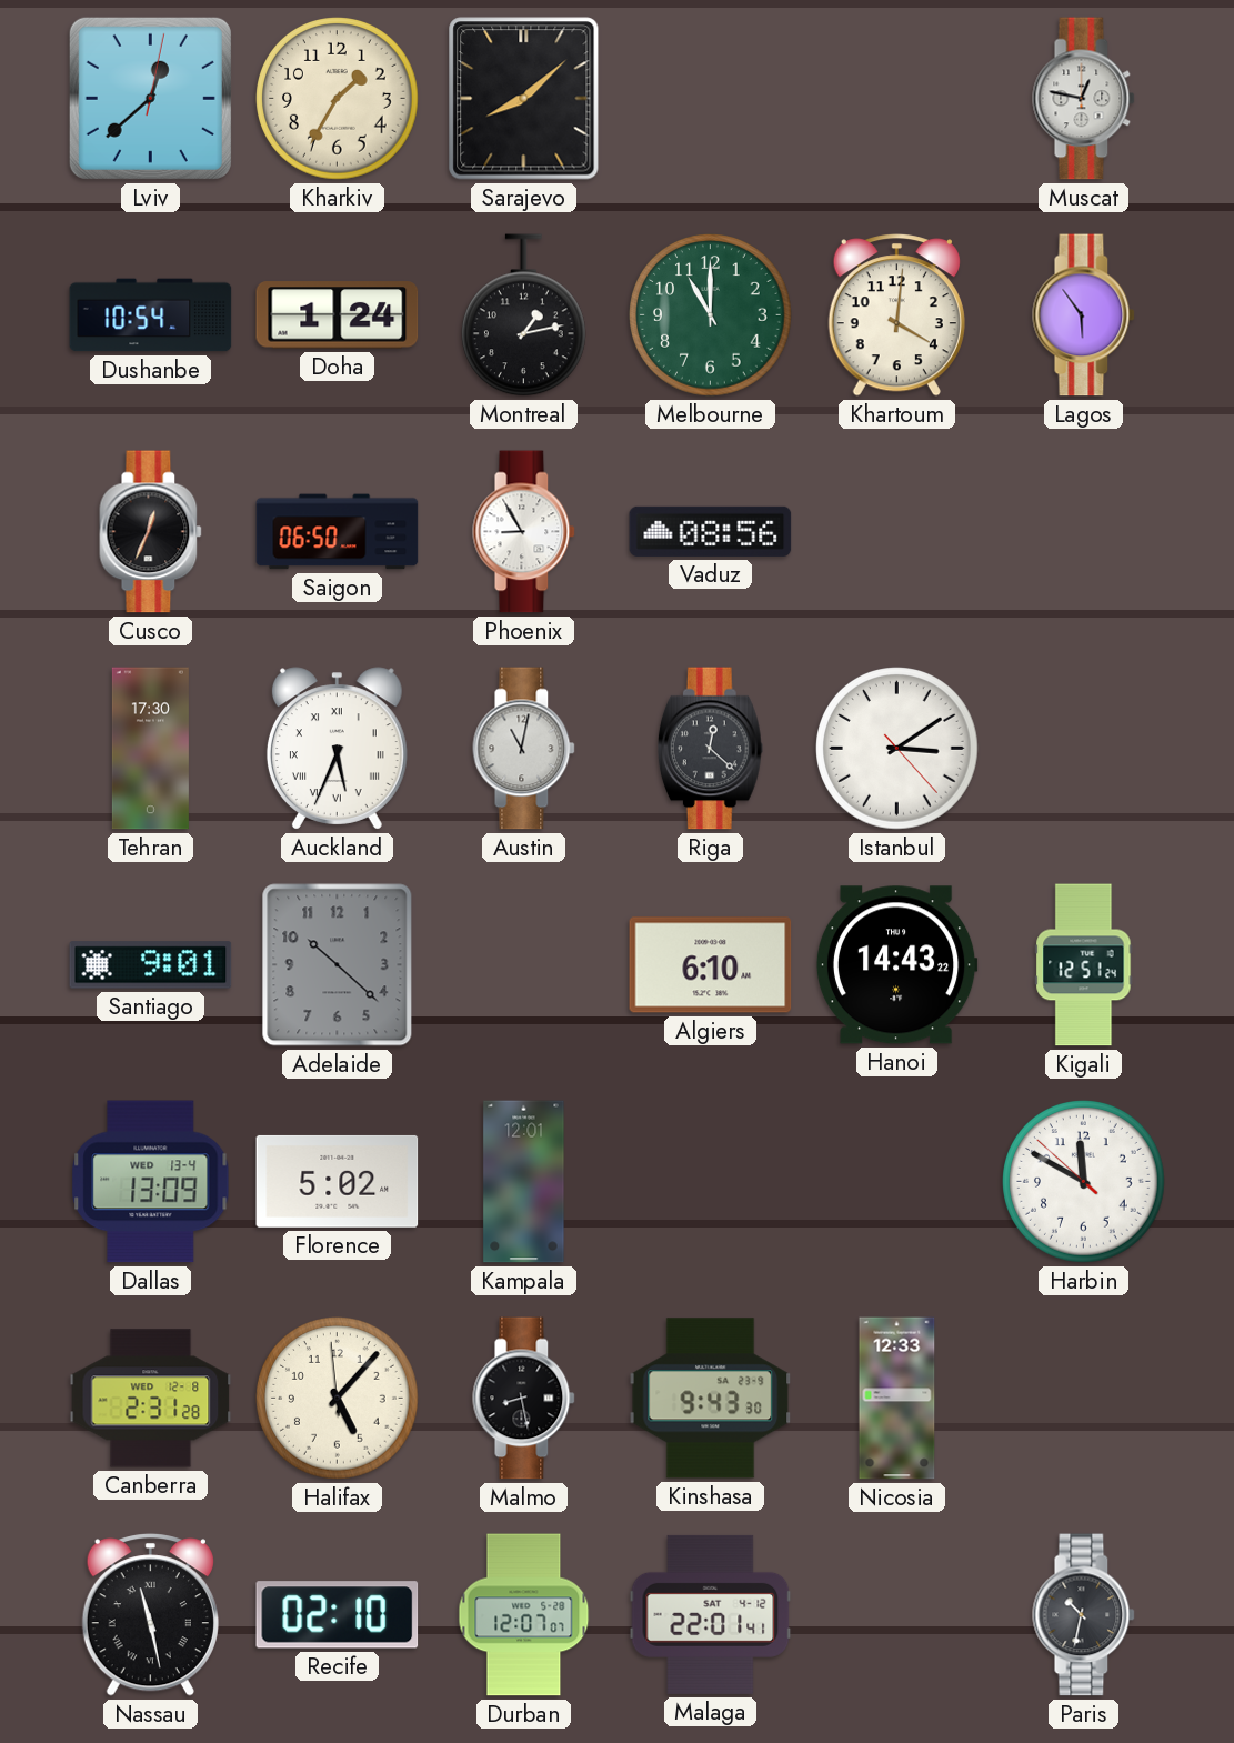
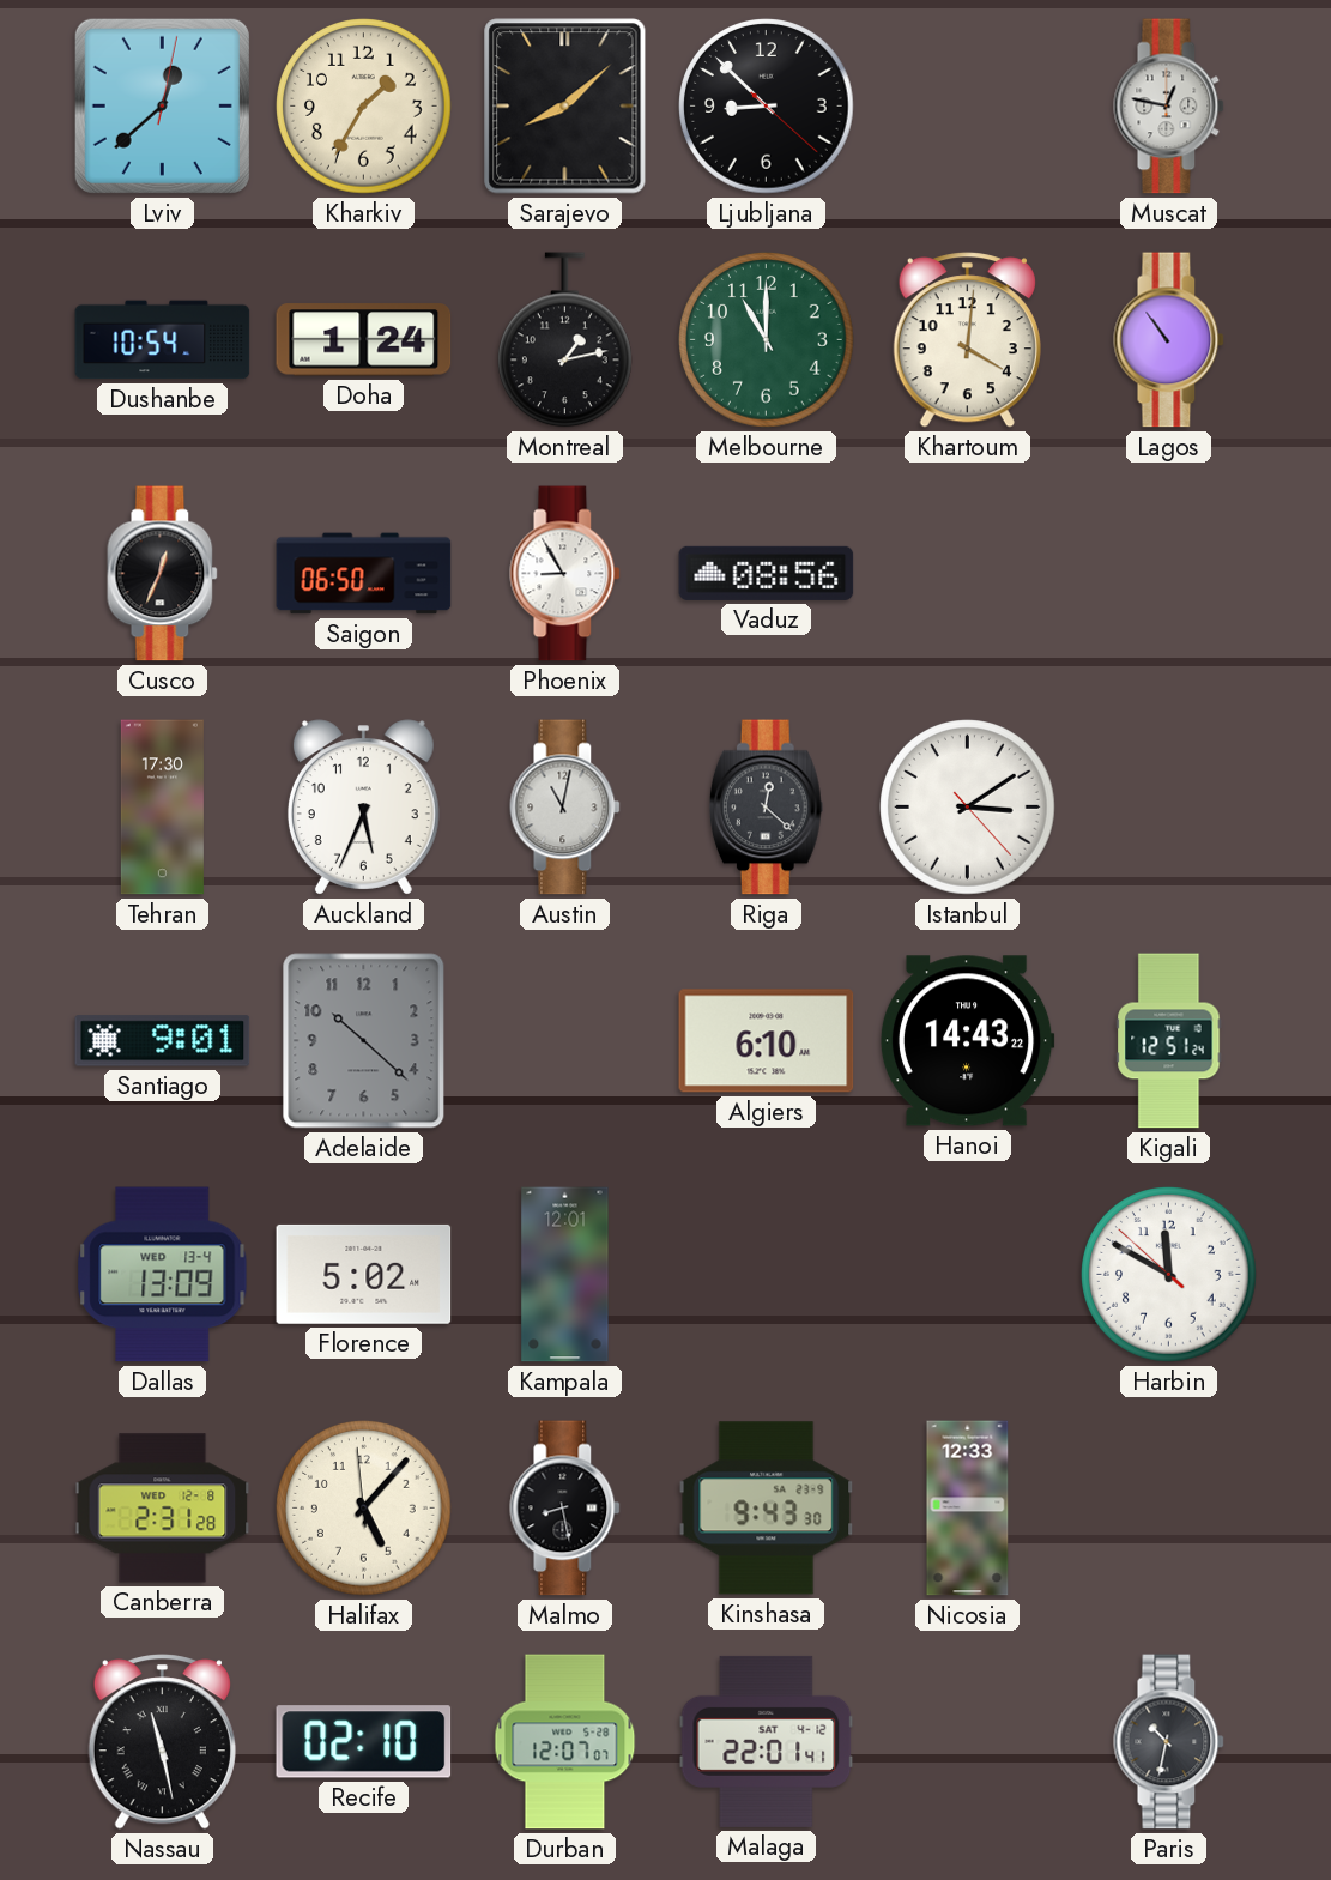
Ljubljana: none -> 8:52
Lagos: 5:54 -> 10:54
Auckland numerals: Roman -> Arabic
